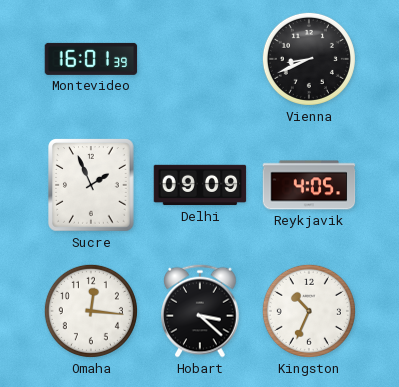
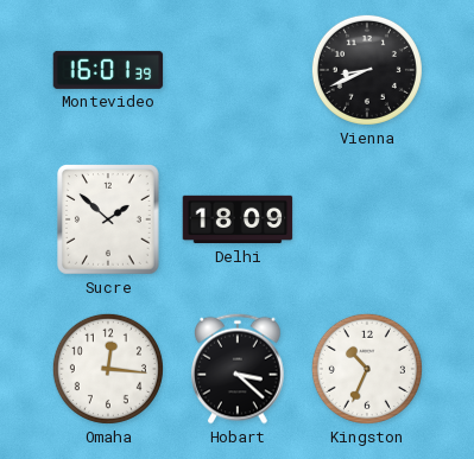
Sucre: 1:56 -> 1:52
Delhi: 09:09 -> 18:09
Reykjavik: 4:05 -> none
